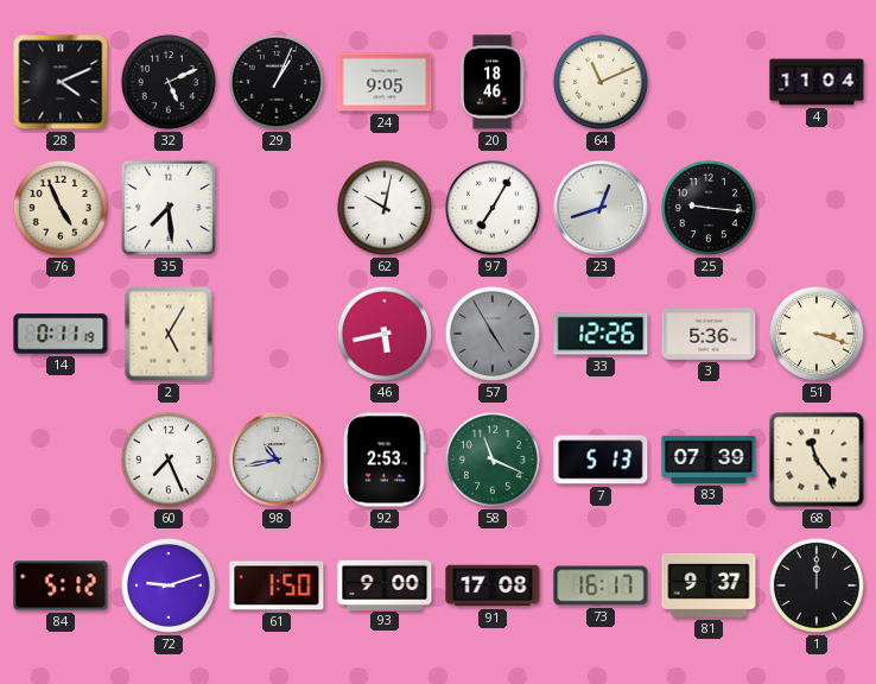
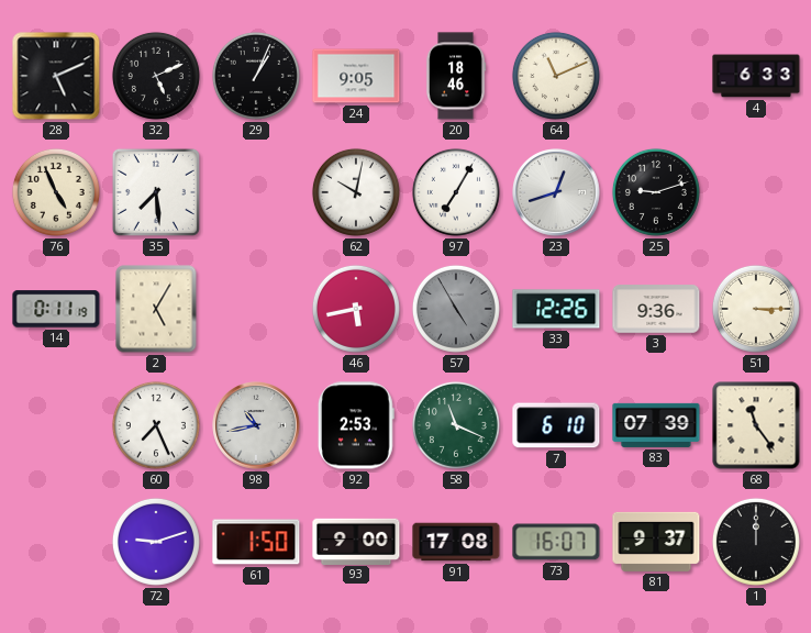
28: 4:11 -> 5:11
4: 11:04 -> 6:33
25: 9:16 -> 9:12
3: 5:36 -> 9:36
51: 3:18 -> 3:15
7: 5:13 -> 6:10
84: 5:12 -> none
73: 16:17 -> 16:07
